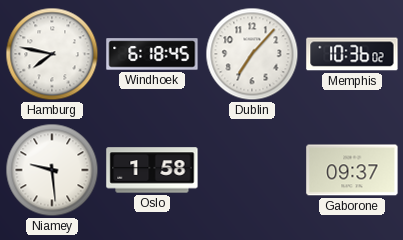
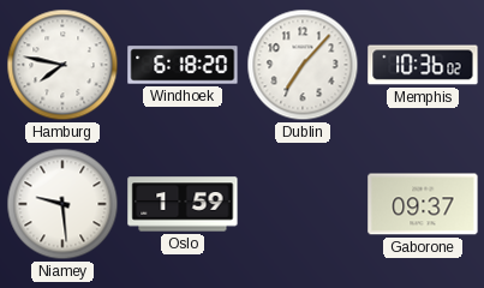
Windhoek: 6:18:45 -> 6:18:20
Oslo: 1:58 -> 1:59
